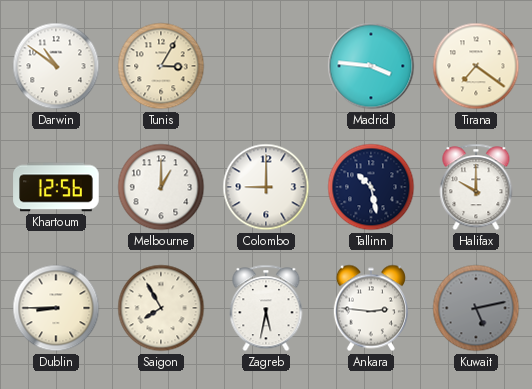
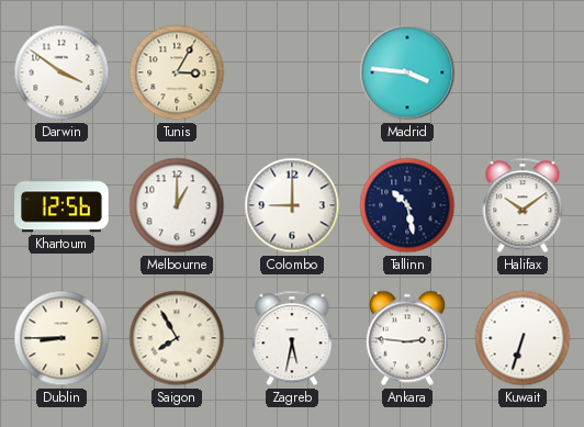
Darwin: 10:51 -> 3:51
Tirana: 7:21 -> none
Halifax: 10:00 -> 10:09
Kuwait: 5:13 -> 6:33
Kuwait dial: grey -> white
